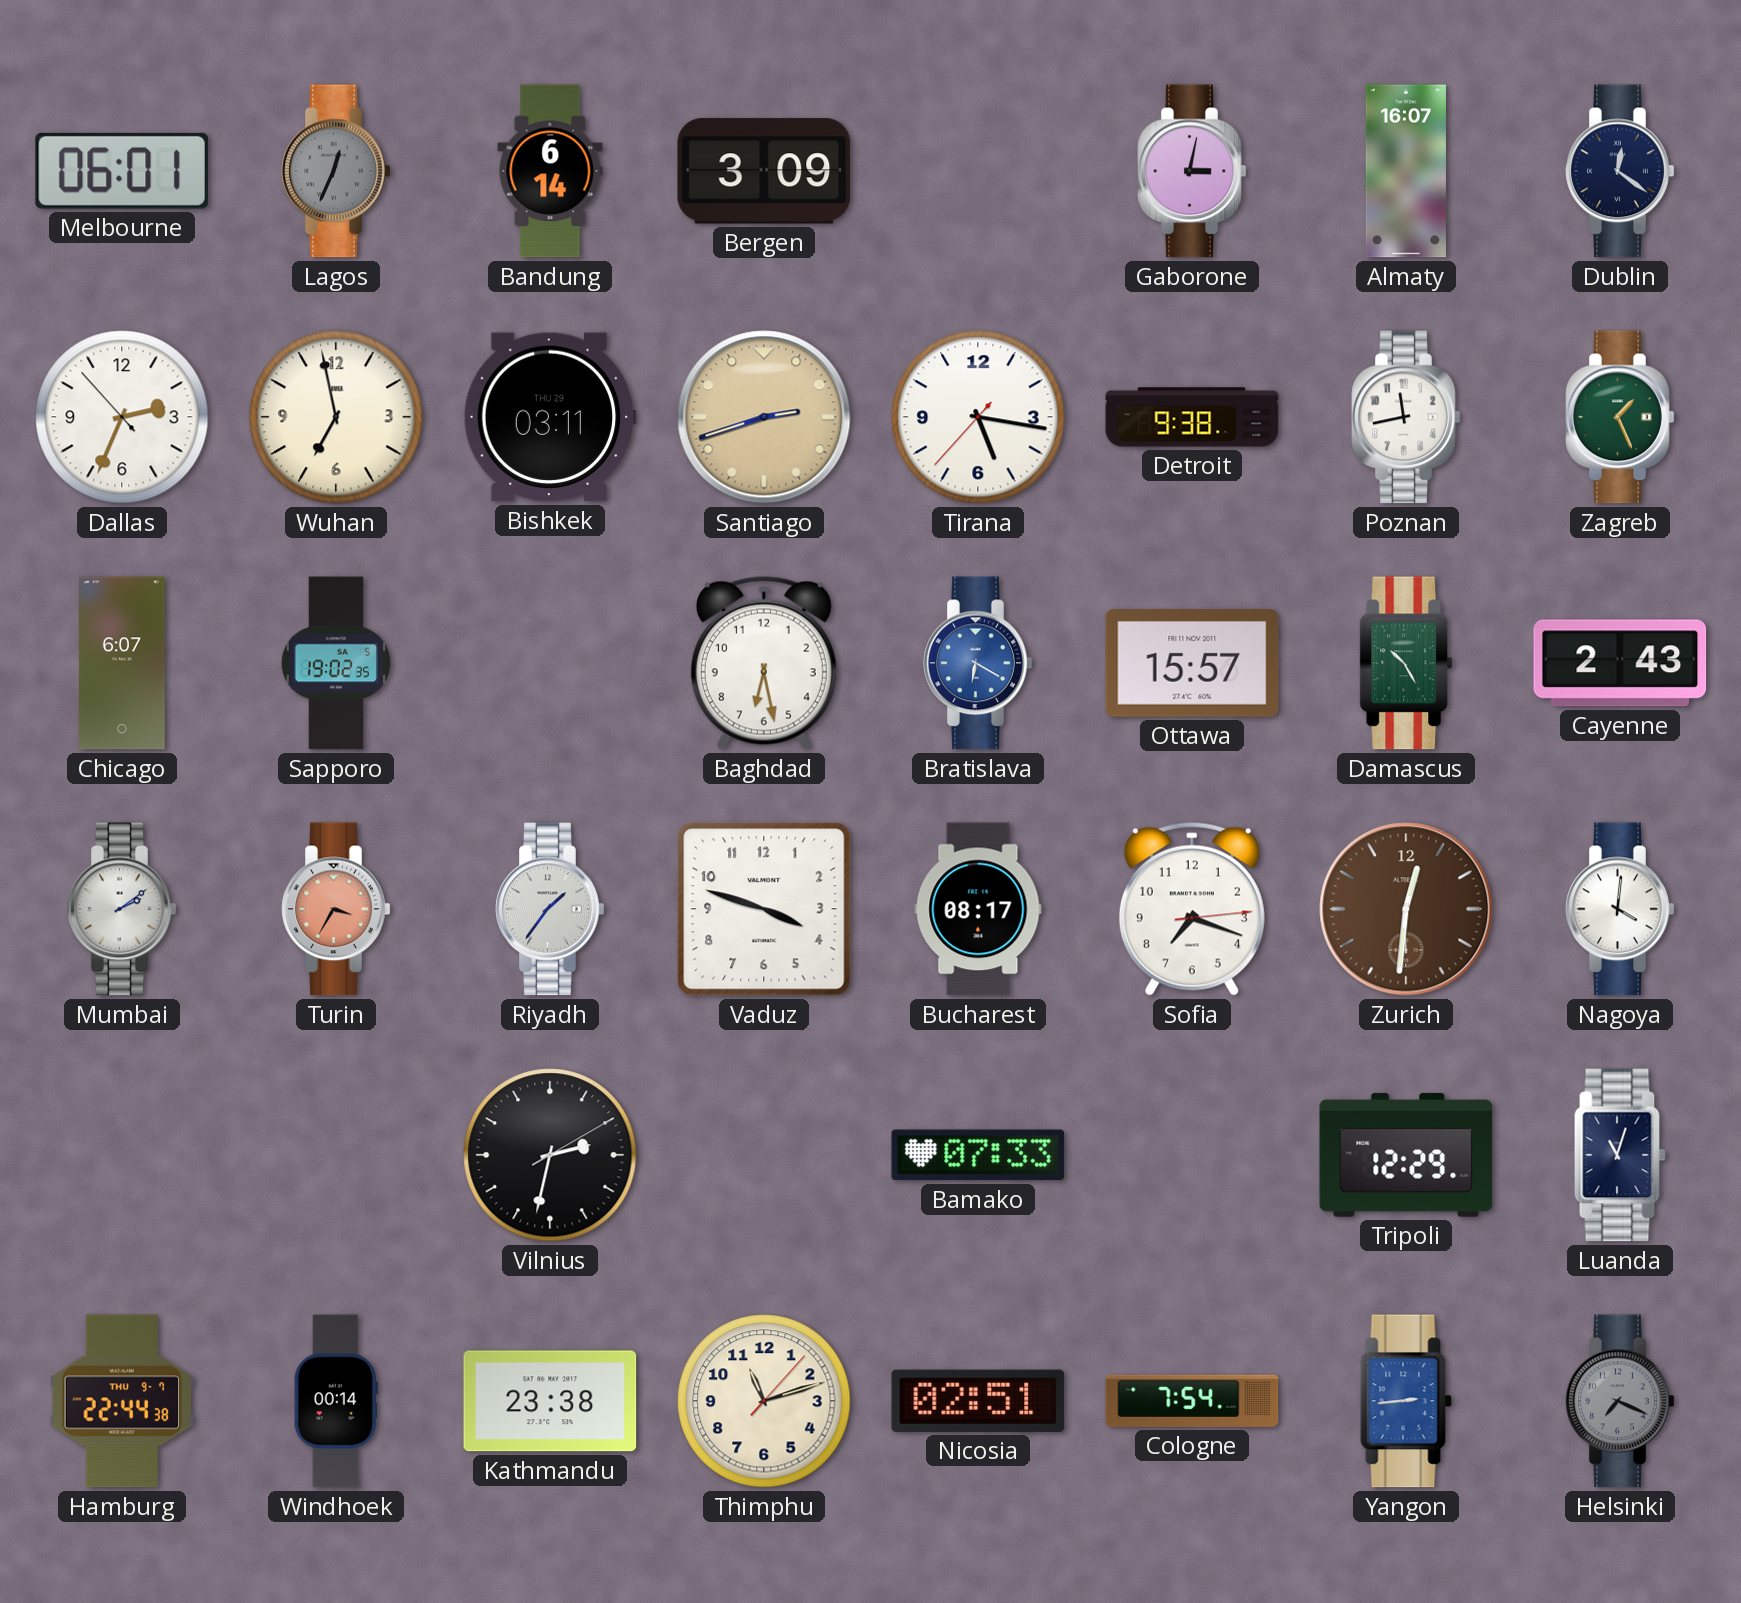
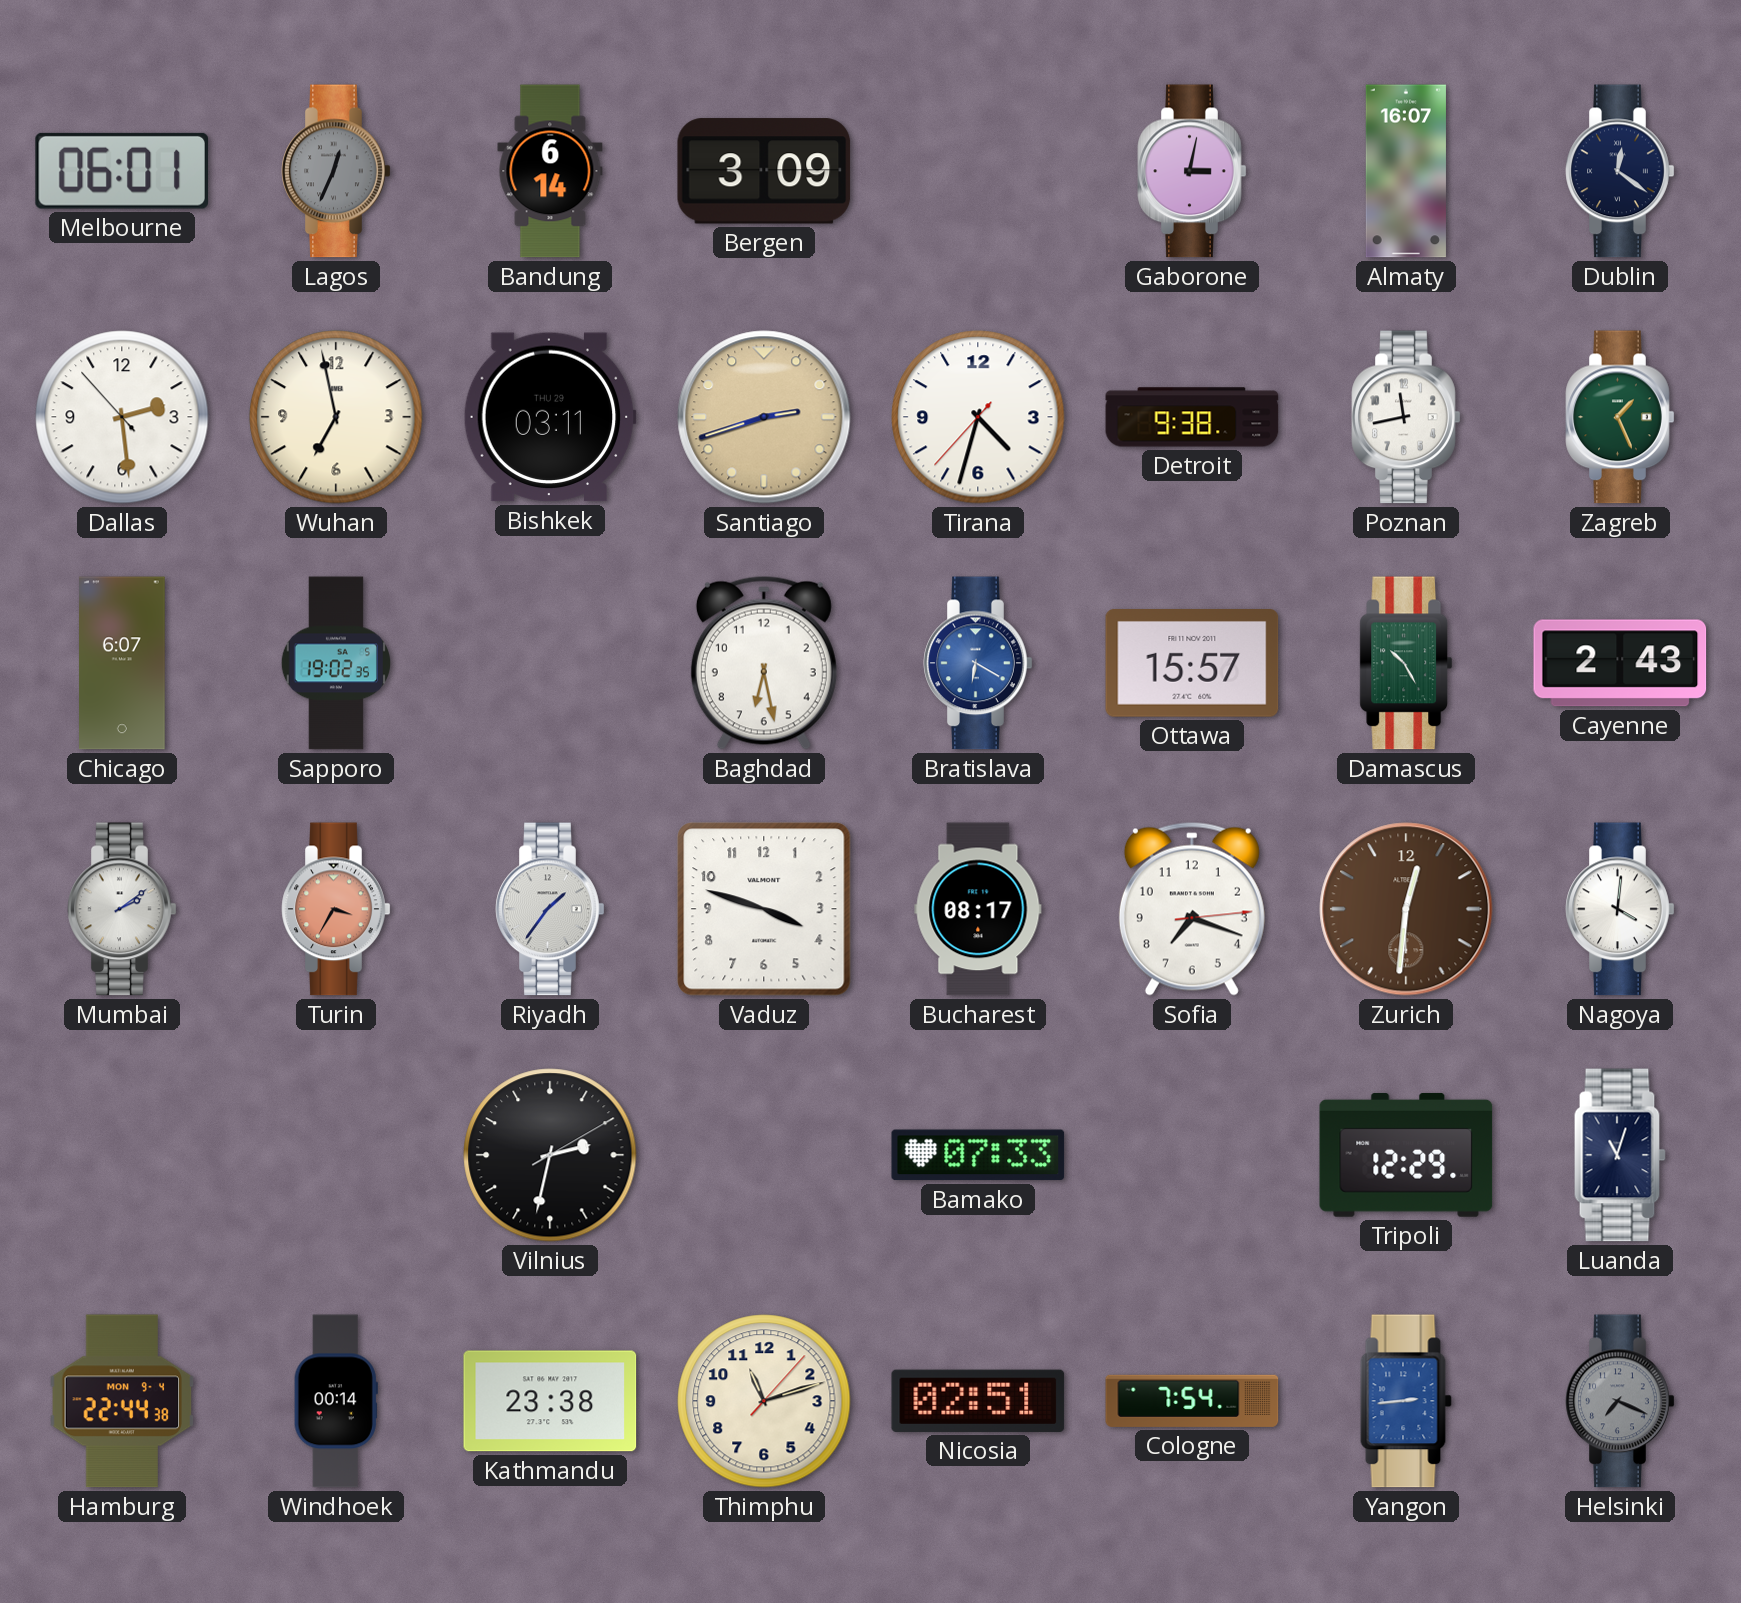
Dallas: 2:33 -> 2:28
Tirana: 5:16 -> 4:32
Hamburg date: THU 9-7 -> MON 9-4
